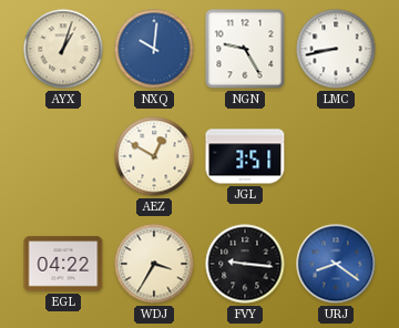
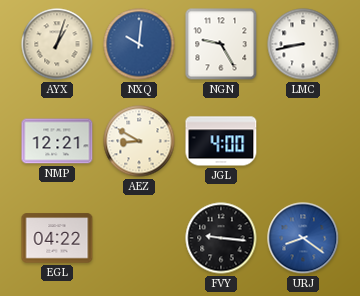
NMP: none -> 12:21
AEZ: 12:50 -> 8:50
JGL: 3:51 -> 4:00
WDJ: 3:35 -> none
